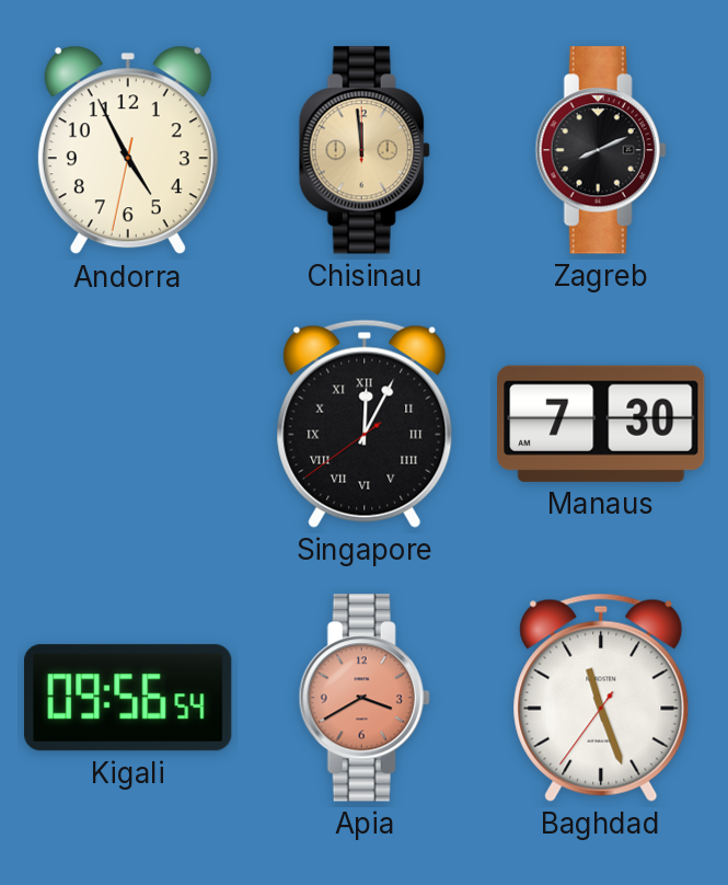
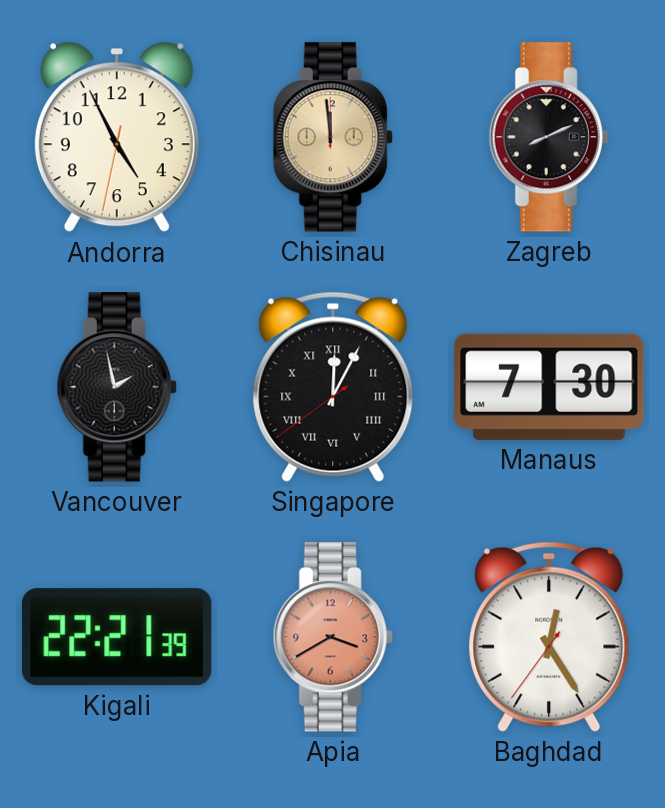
Vancouver: none -> 1:58
Kigali: 09:56 -> 22:21
Baghdad: 11:26 -> 12:24
